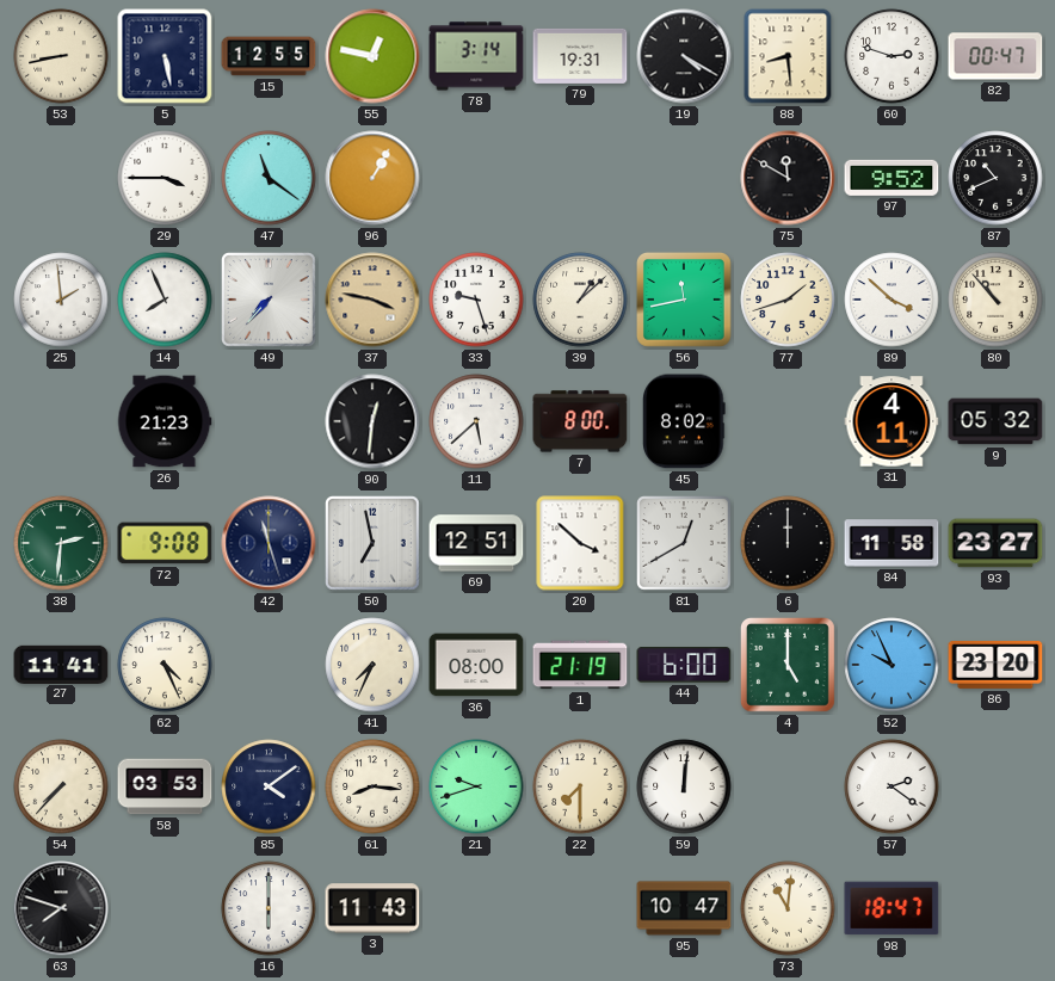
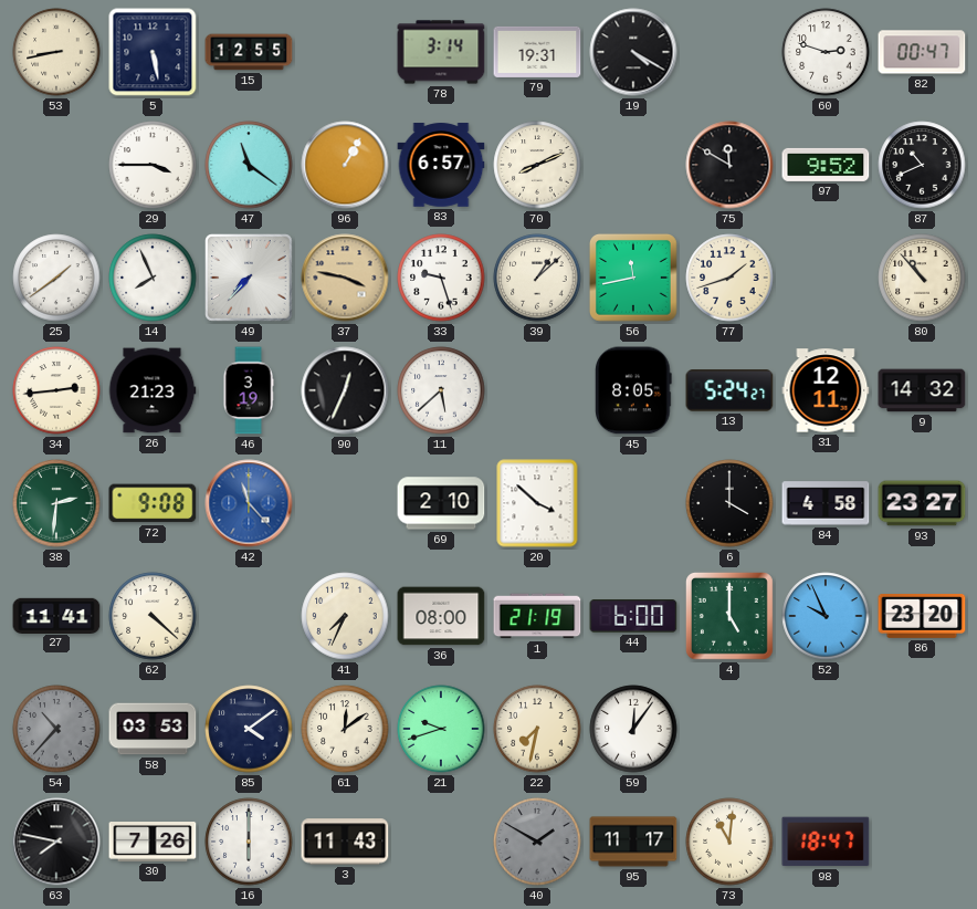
55: 12:47 -> none
88: 8:29 -> none
83: none -> 6:57
70: none -> 8:11
25: 1:59 -> 1:39
89: 3:52 -> none
34: none -> 2:44
46: none -> 3:19
90: 12:31 -> 12:34
7: 8:00 -> none
45: 8:02 -> 8:05
13: none -> 5:24
31: 4:11 -> 12:11
9: 05:32 -> 14:32
42: 11:27 -> 11:23
42 dial: navy -> blue
50: 6:58 -> none
69: 12:51 -> 2:10
81: 12:40 -> none
6: 12:00 -> 4:00
84: 11:58 -> 4:58
62: 4:26 -> 4:22
54: 7:37 -> 10:37
54 dial: cream -> grey
61: 8:16 -> 12:09
22: 7:30 -> 7:32
59: 12:01 -> 12:06
57: 2:21 -> none
63: 7:48 -> 7:47
30: none -> 7:26
40: none -> 1:50
95: 10:47 -> 11:17
